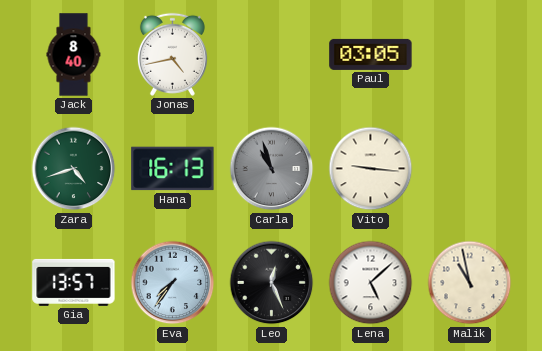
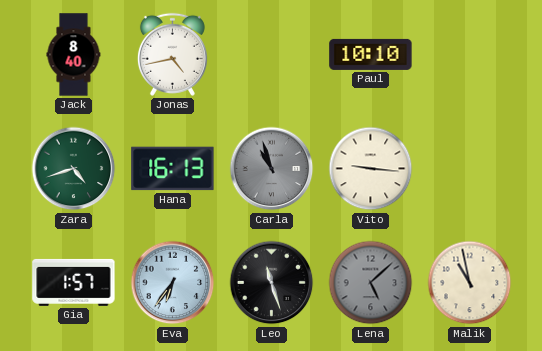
Paul: 03:05 -> 10:10
Gia: 13:57 -> 1:57
Eva: 7:36 -> 6:36
Leo: 12:26 -> 11:27
Lena dial: white -> grey
